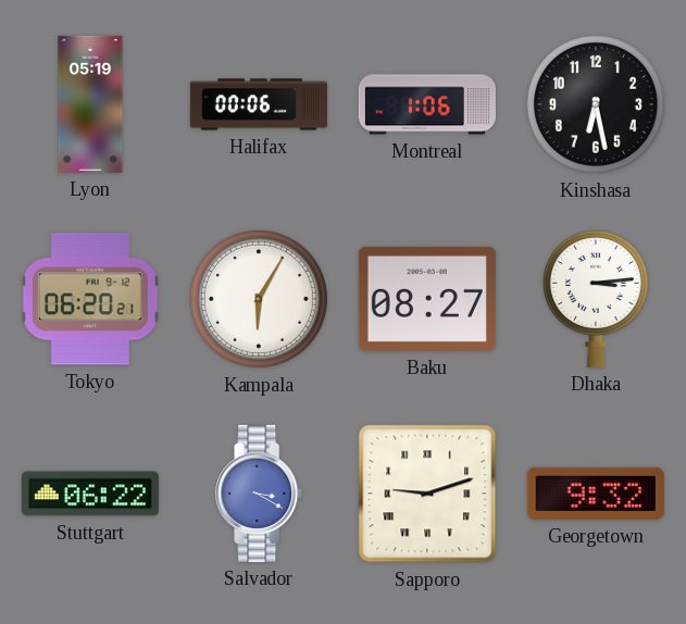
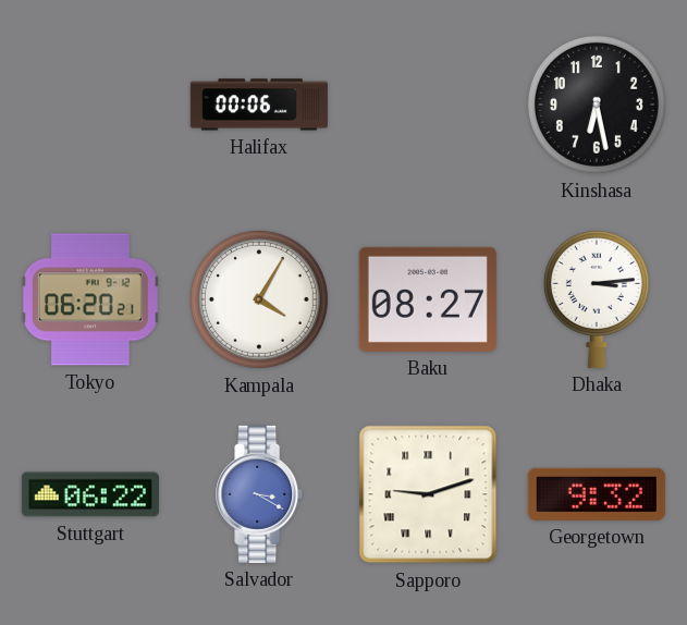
Lyon: 05:19 -> none
Montreal: 1:06 -> none
Kampala: 6:05 -> 4:05
